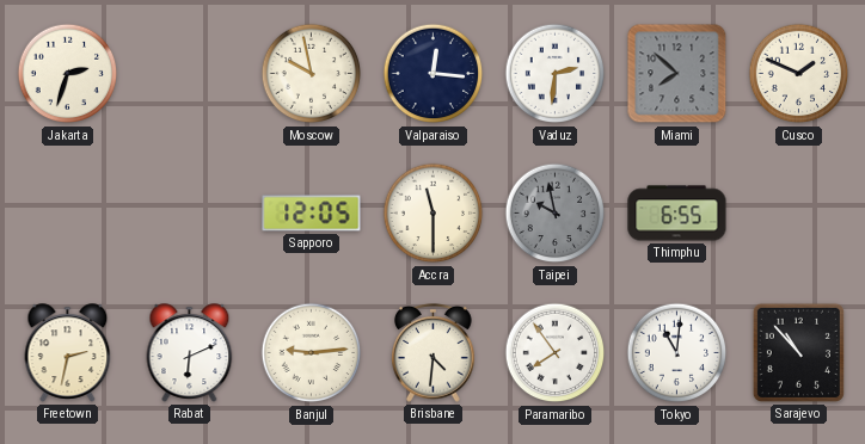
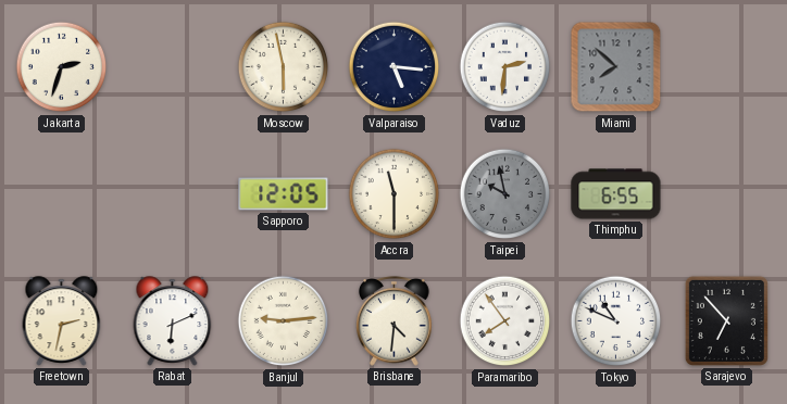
Moscow: 9:58 -> 5:58
Valparaiso: 12:16 -> 5:16
Cusco: 1:49 -> none
Tokyo: 11:01 -> 10:49
Sarajevo: 10:53 -> 6:53
